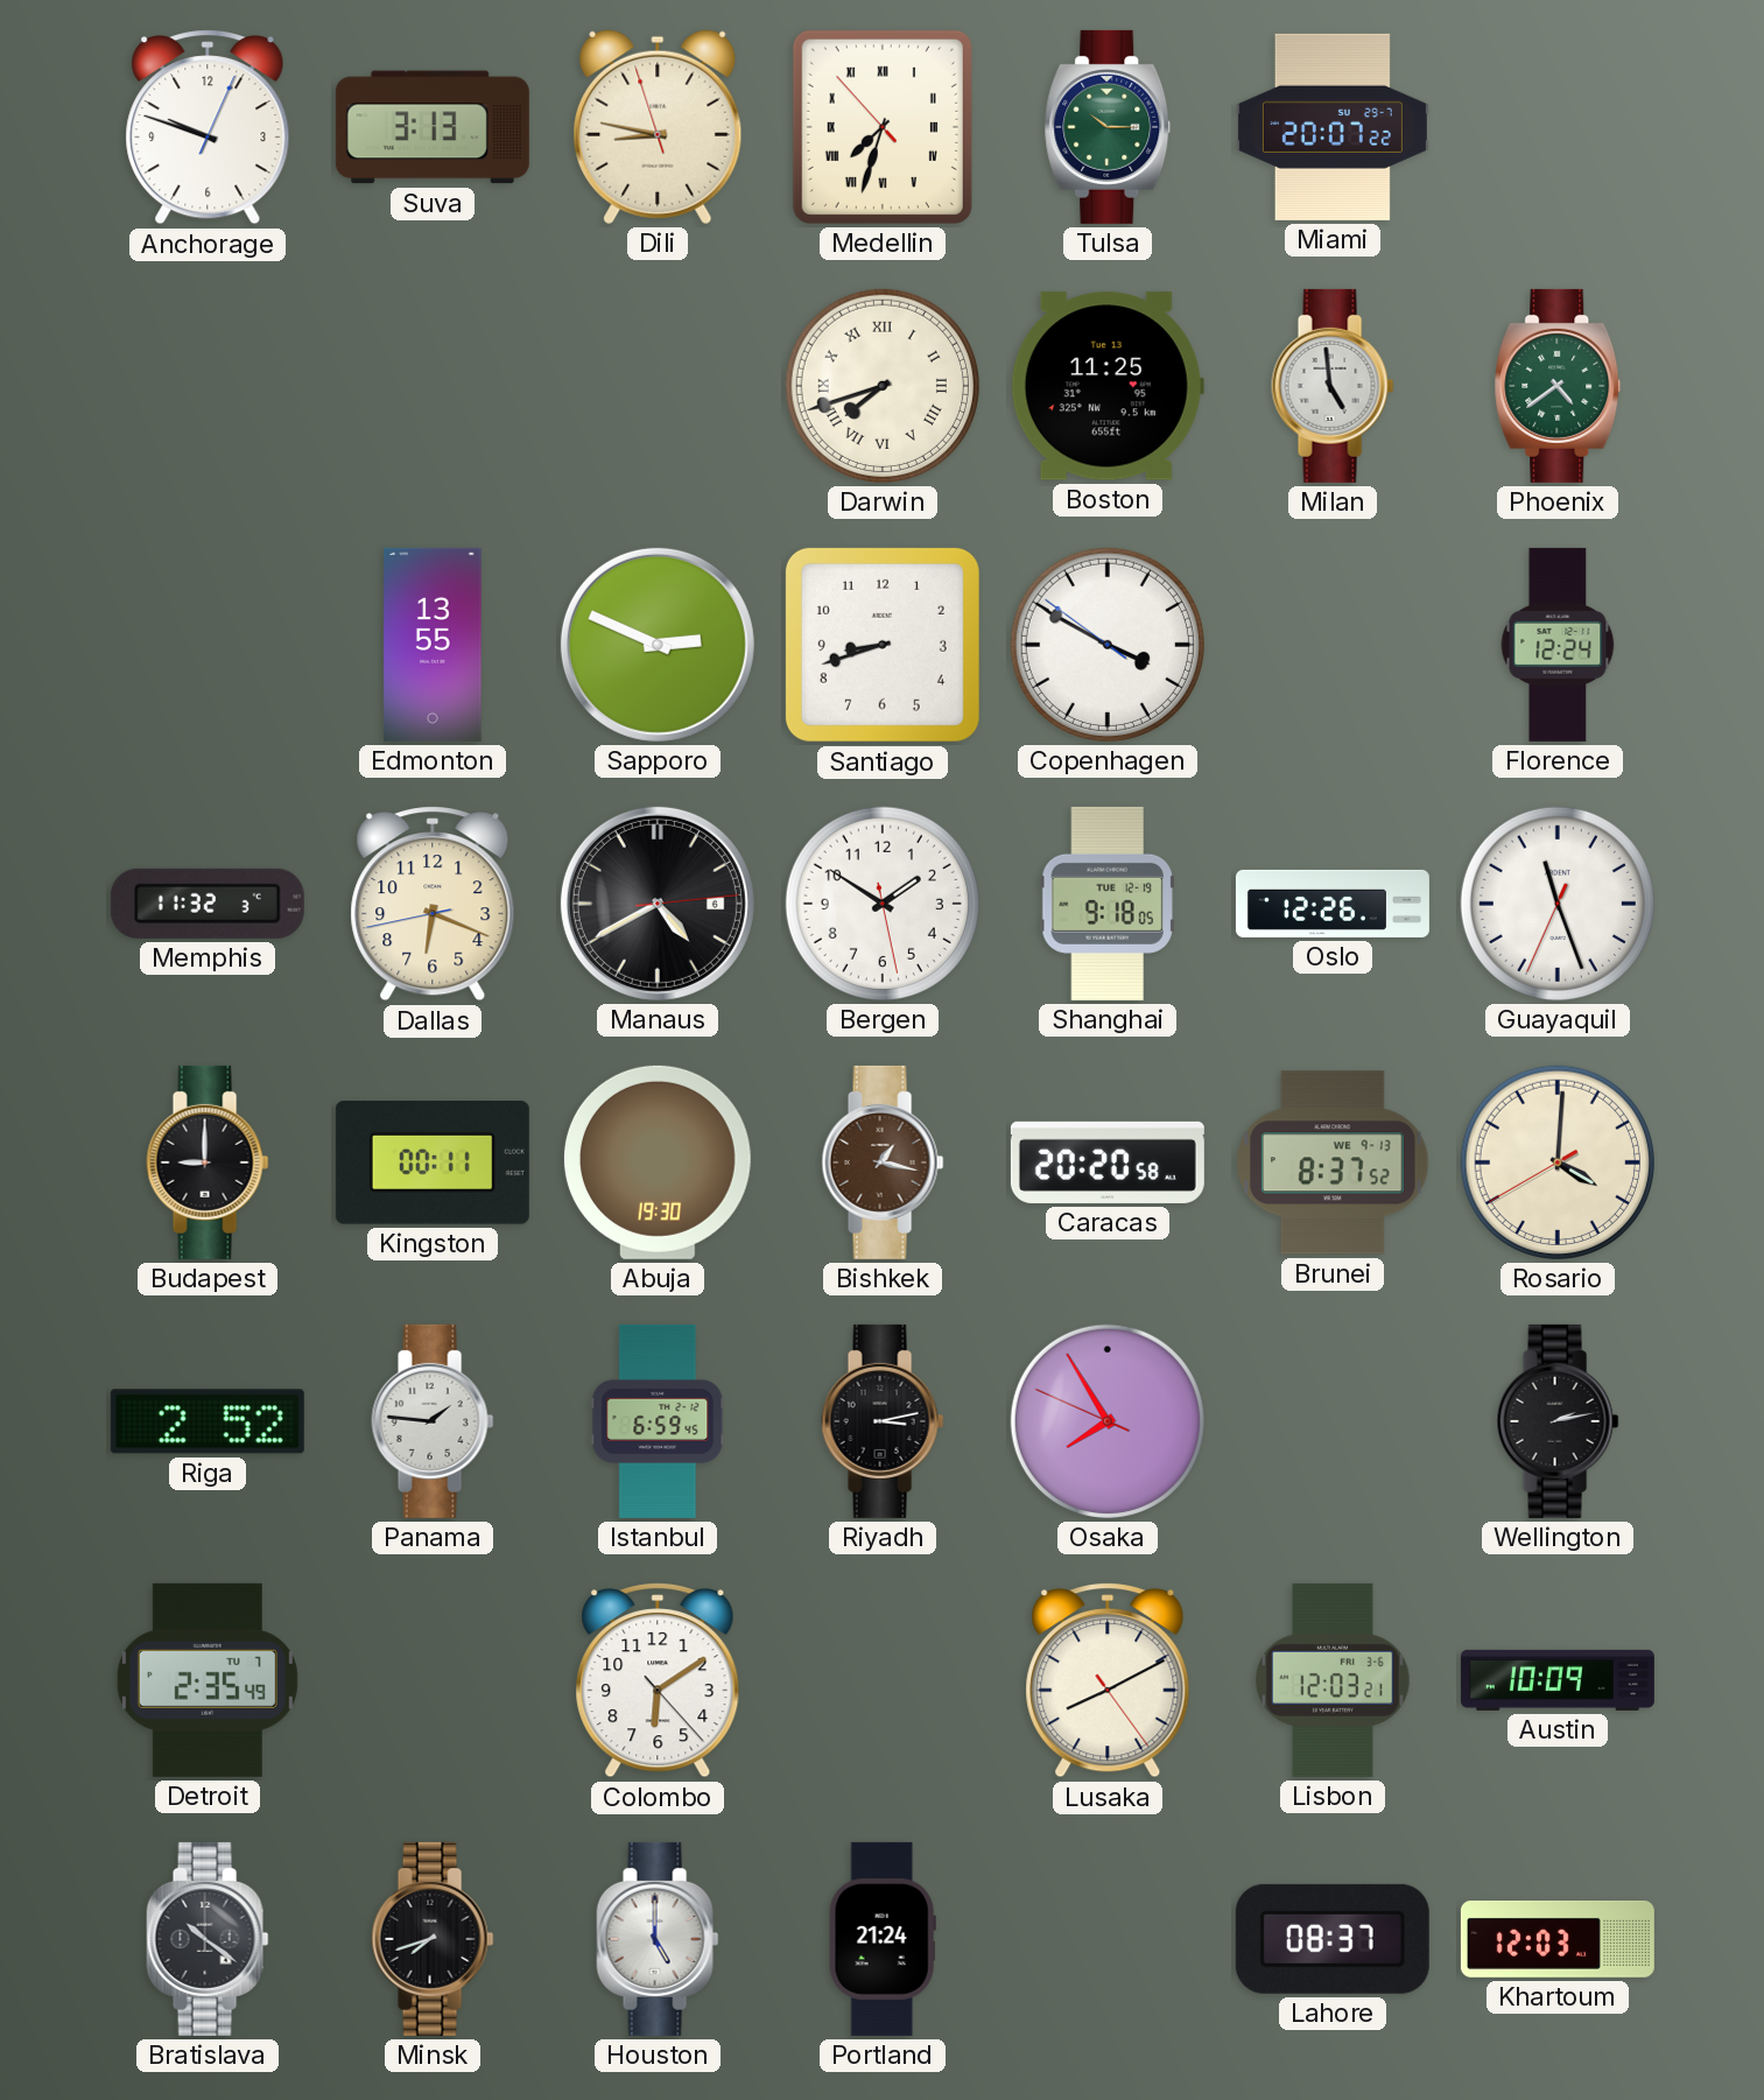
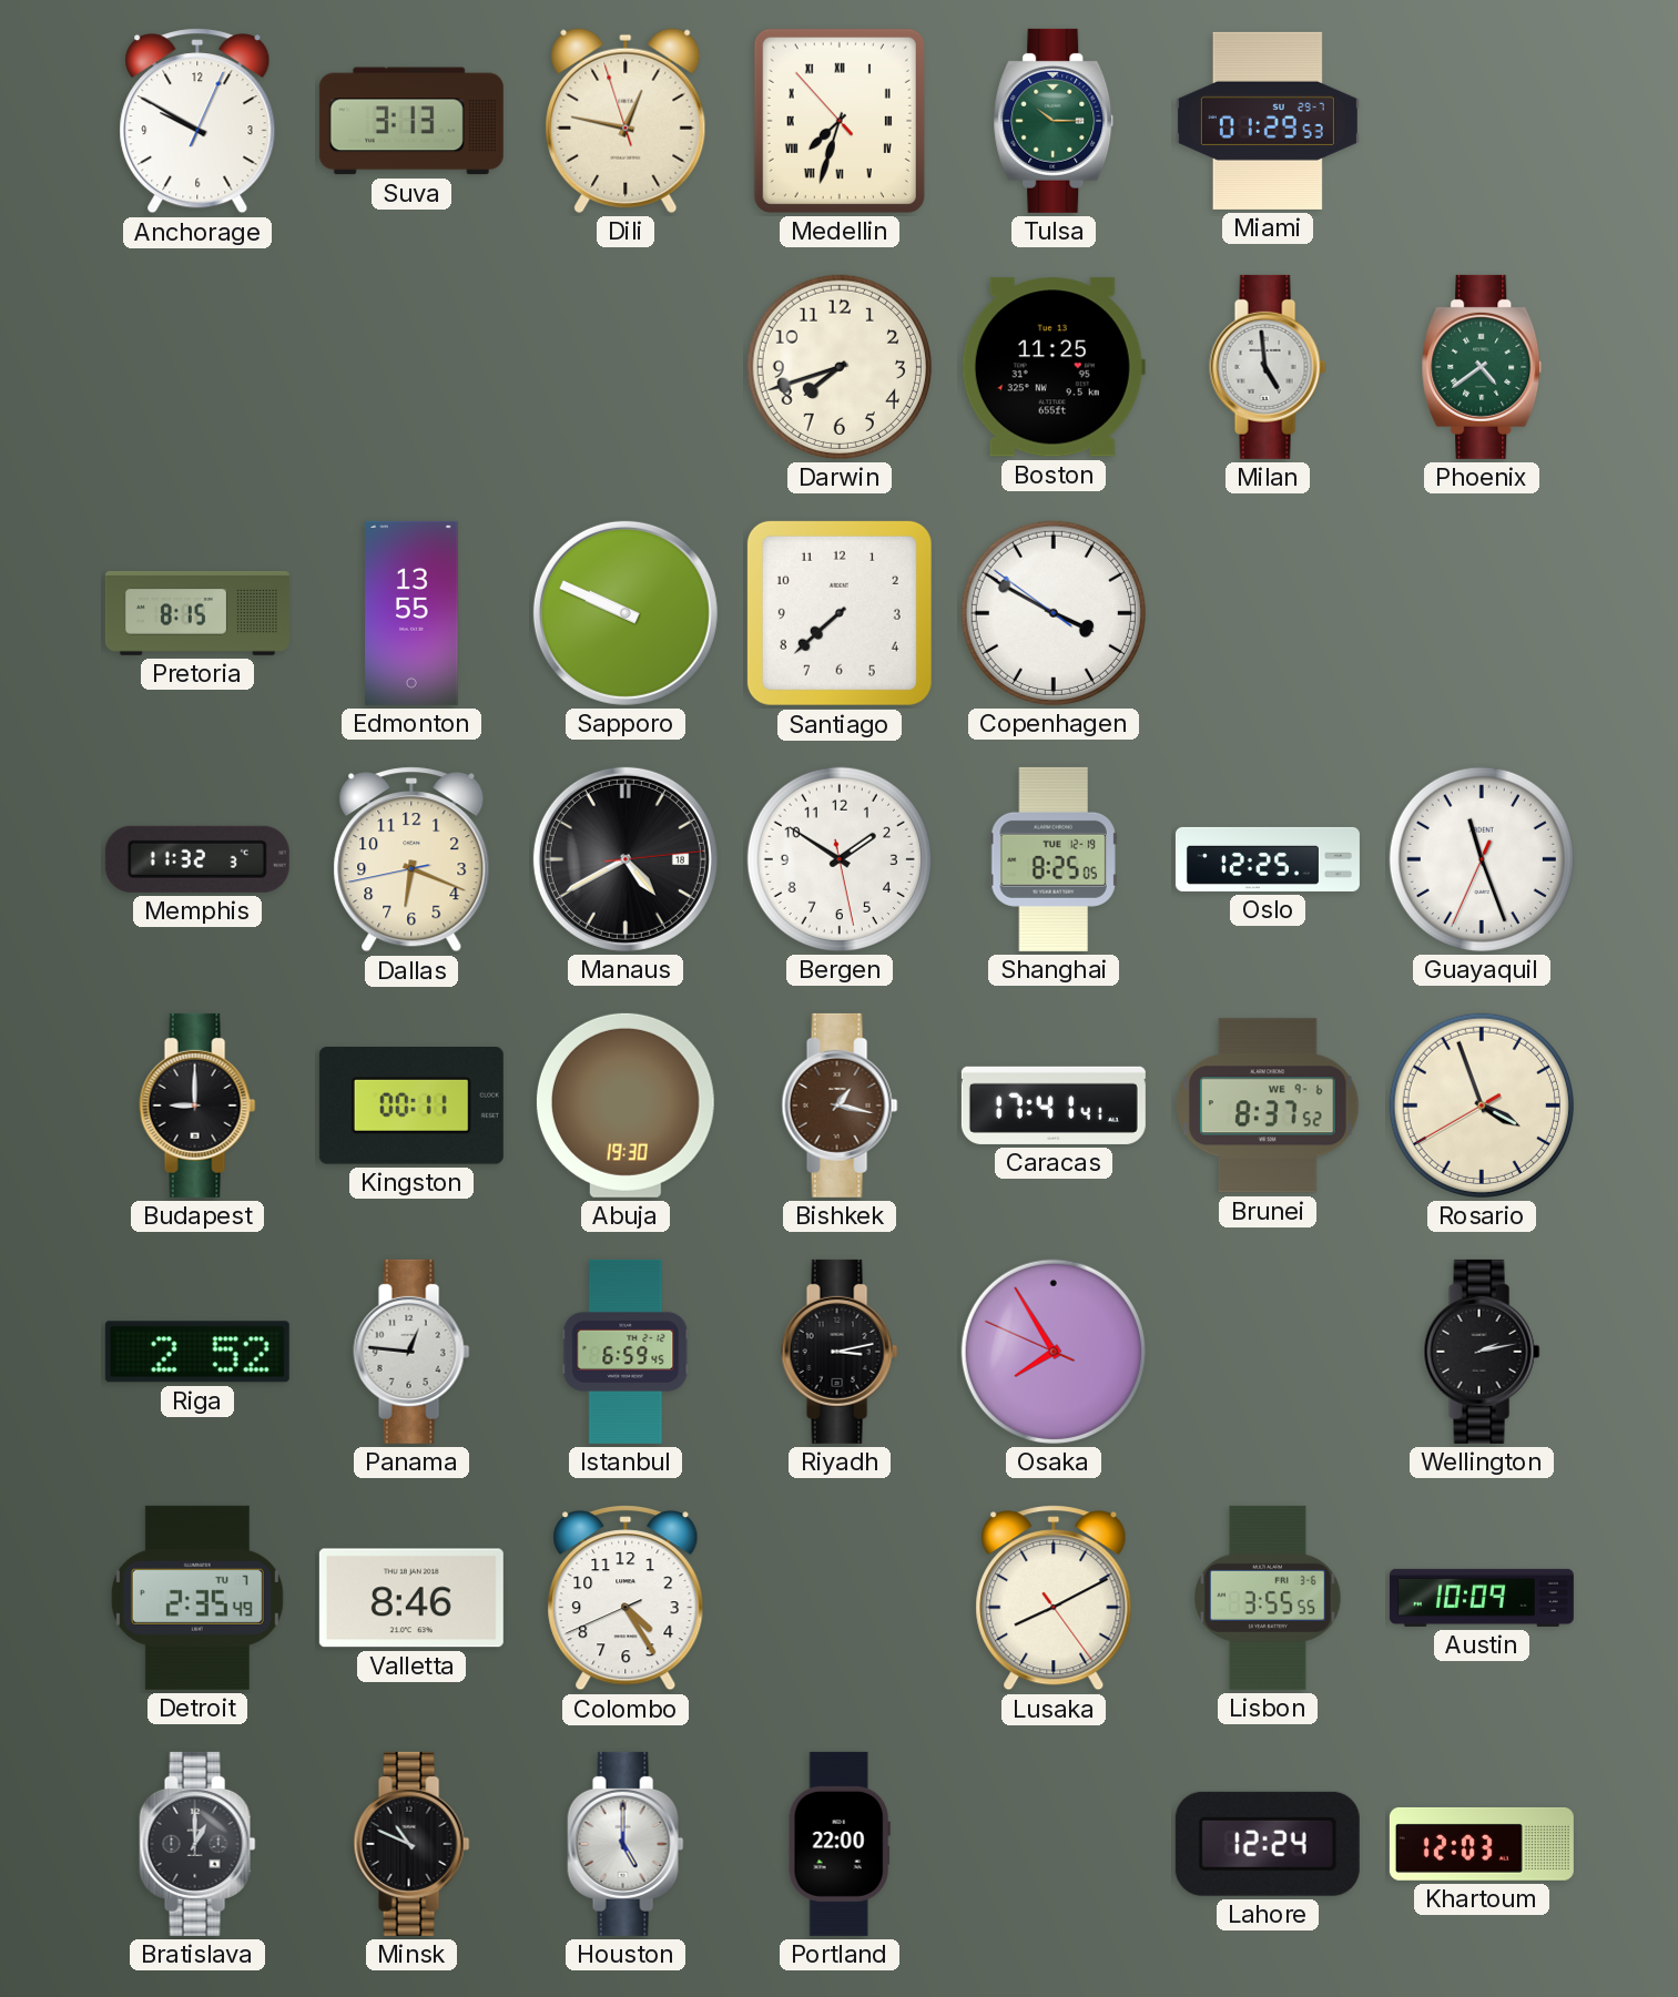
Anchorage: 9:48 -> 9:50
Dili: 8:46 -> 12:46
Miami: 20:07 -> 01:29
Darwin numerals: Roman -> Arabic
Pretoria: none -> 8:15
Sapporo: 2:49 -> 9:49
Santiago: 8:42 -> 7:38
Florence: 12:24 -> none
Manaus date: 6 -> 18
Shanghai: 9:18 -> 8:25
Oslo: 12:26 -> 12:25
Caracas: 20:20 -> 17:41
Brunei date: WE 9-13 -> WE 9-6
Rosario: 4:00 -> 3:56
Panama: 1:46 -> 12:46
Valletta: none -> 8:46
Colombo: 6:09 -> 4:24
Lisbon: 12:03 -> 3:55
Bratislava: 10:21 -> 1:00
Minsk: 7:42 -> 10:49
Portland: 21:24 -> 22:00
Lahore: 08:37 -> 12:24
